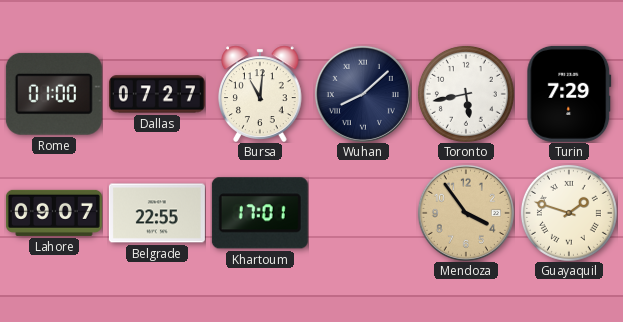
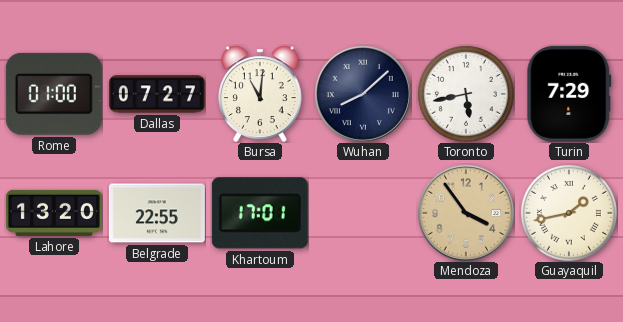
Lahore: 09:07 -> 13:20
Guayaquil: 1:48 -> 1:43
